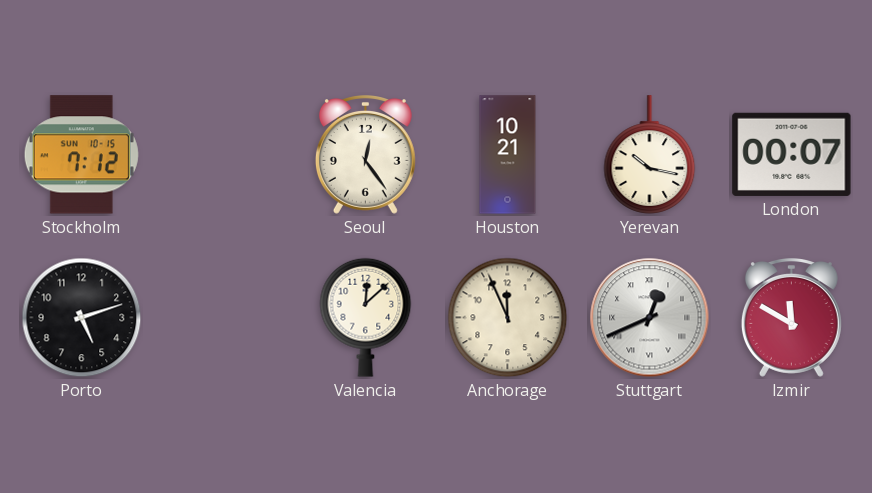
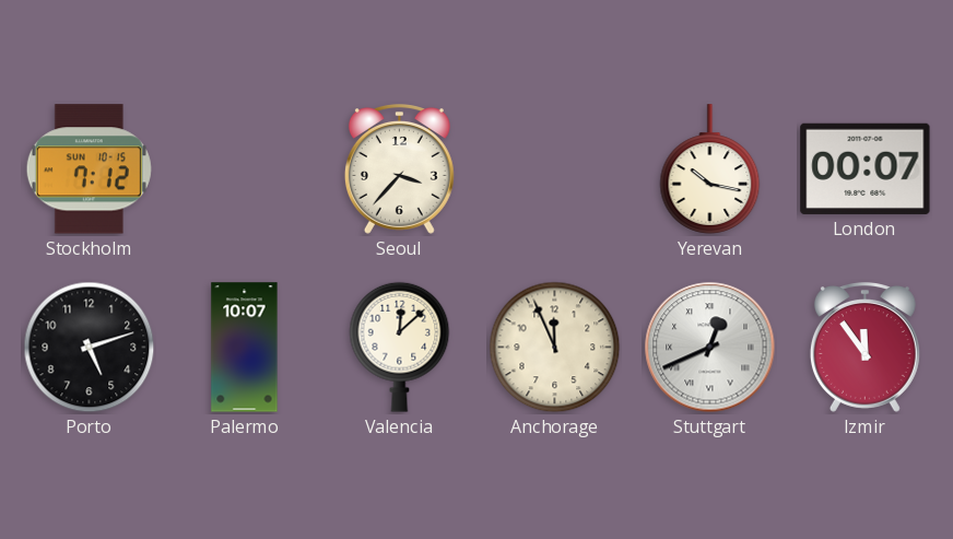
Seoul: 12:24 -> 3:37
Houston: 10:21 -> none
Palermo: none -> 10:07
Izmir: 11:50 -> 11:54
